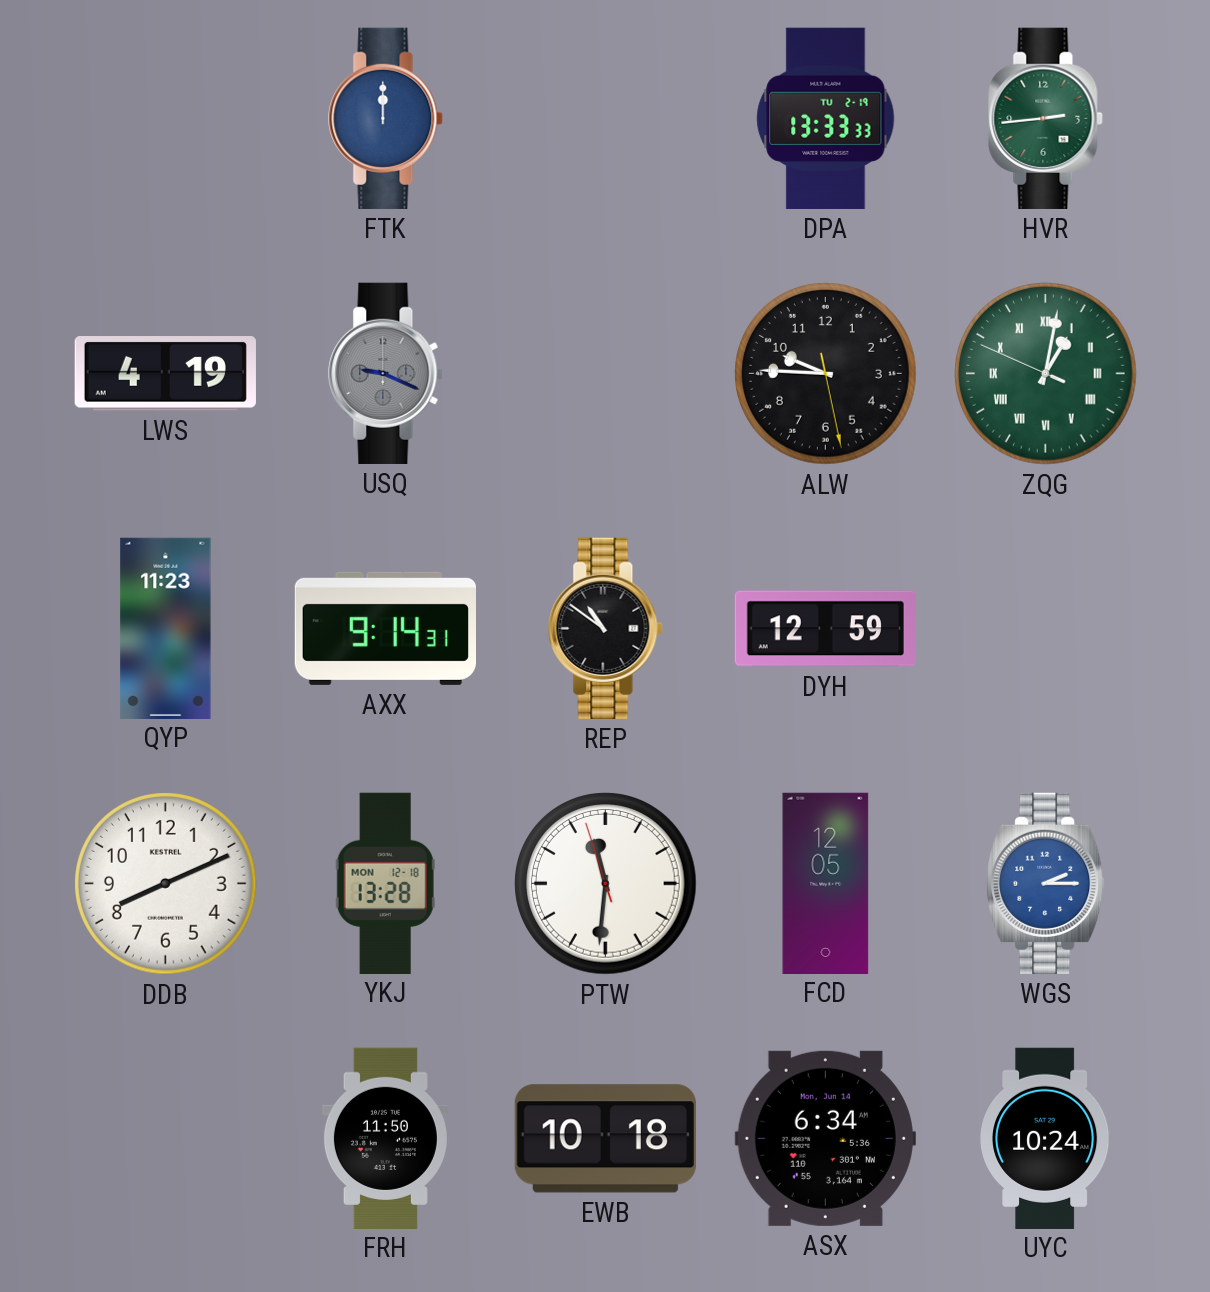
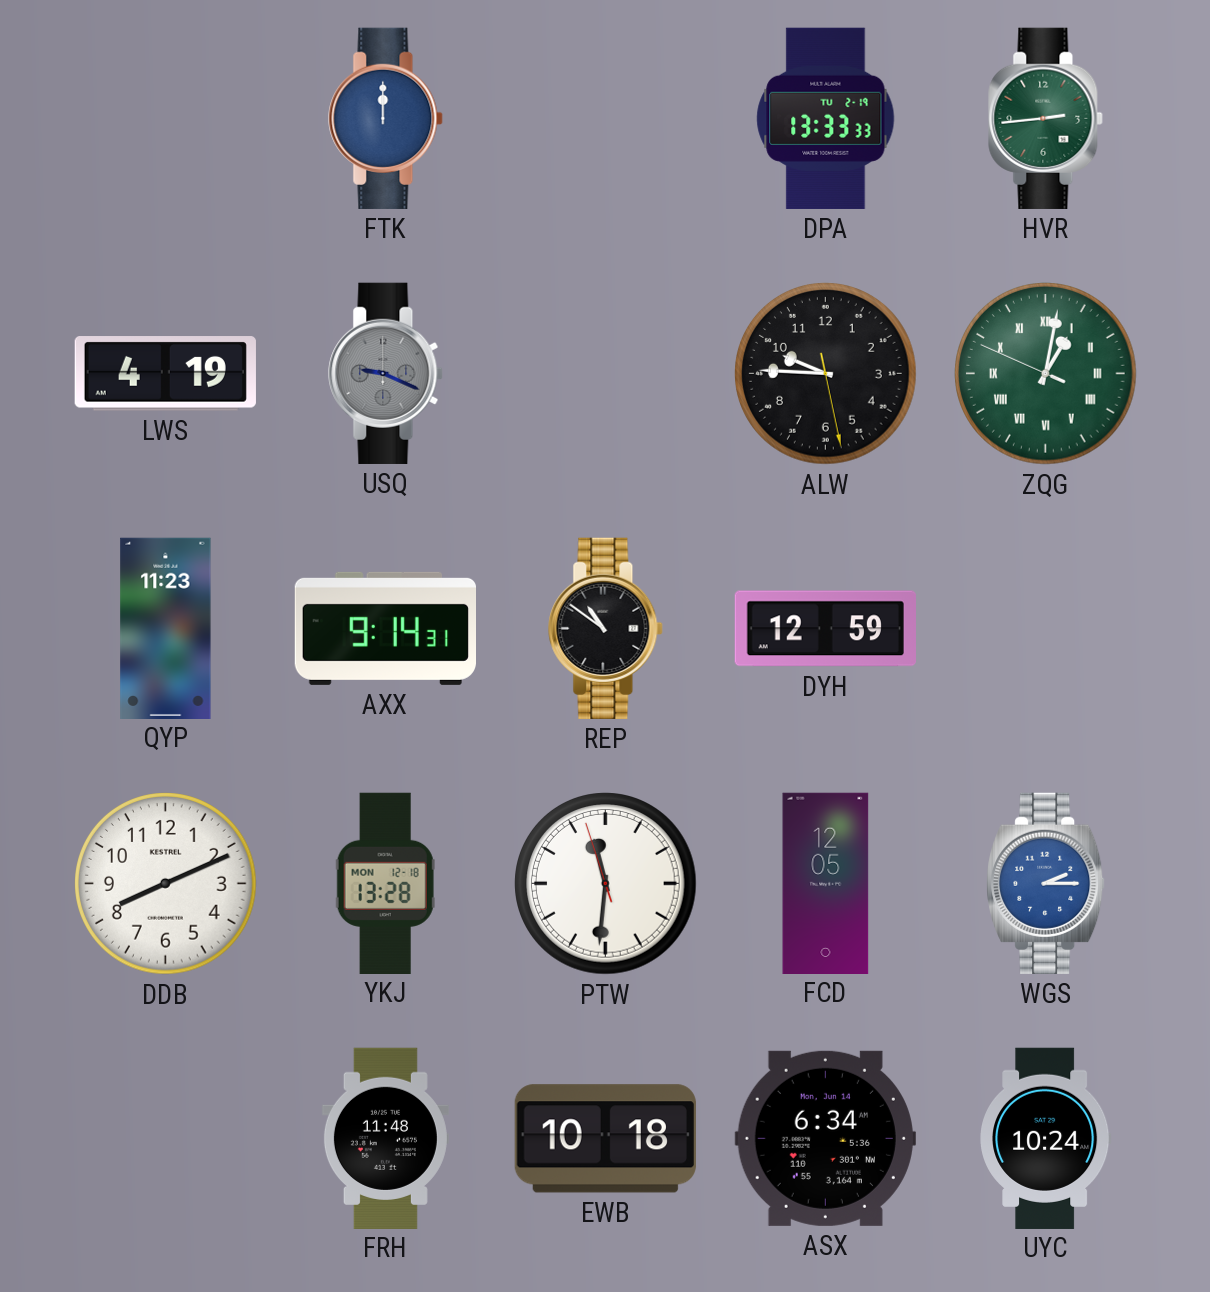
FRH: 11:50 -> 11:48
